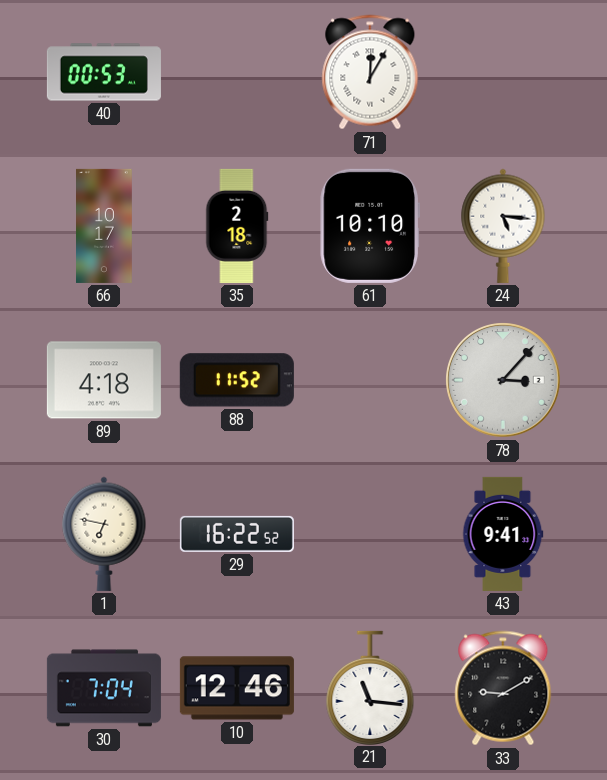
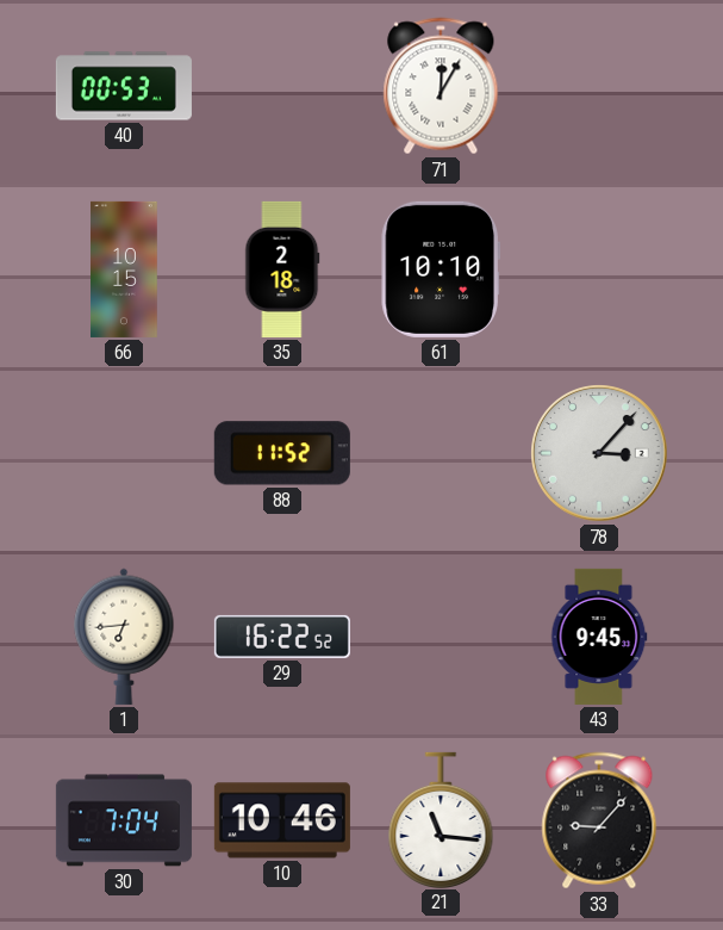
66: 10:17 -> 10:15
24: 5:16 -> none
89: 4:18 -> none
1: 6:47 -> 6:44
43: 9:41 -> 9:45
10: 12:46 -> 10:46
33: 9:10 -> 9:07
